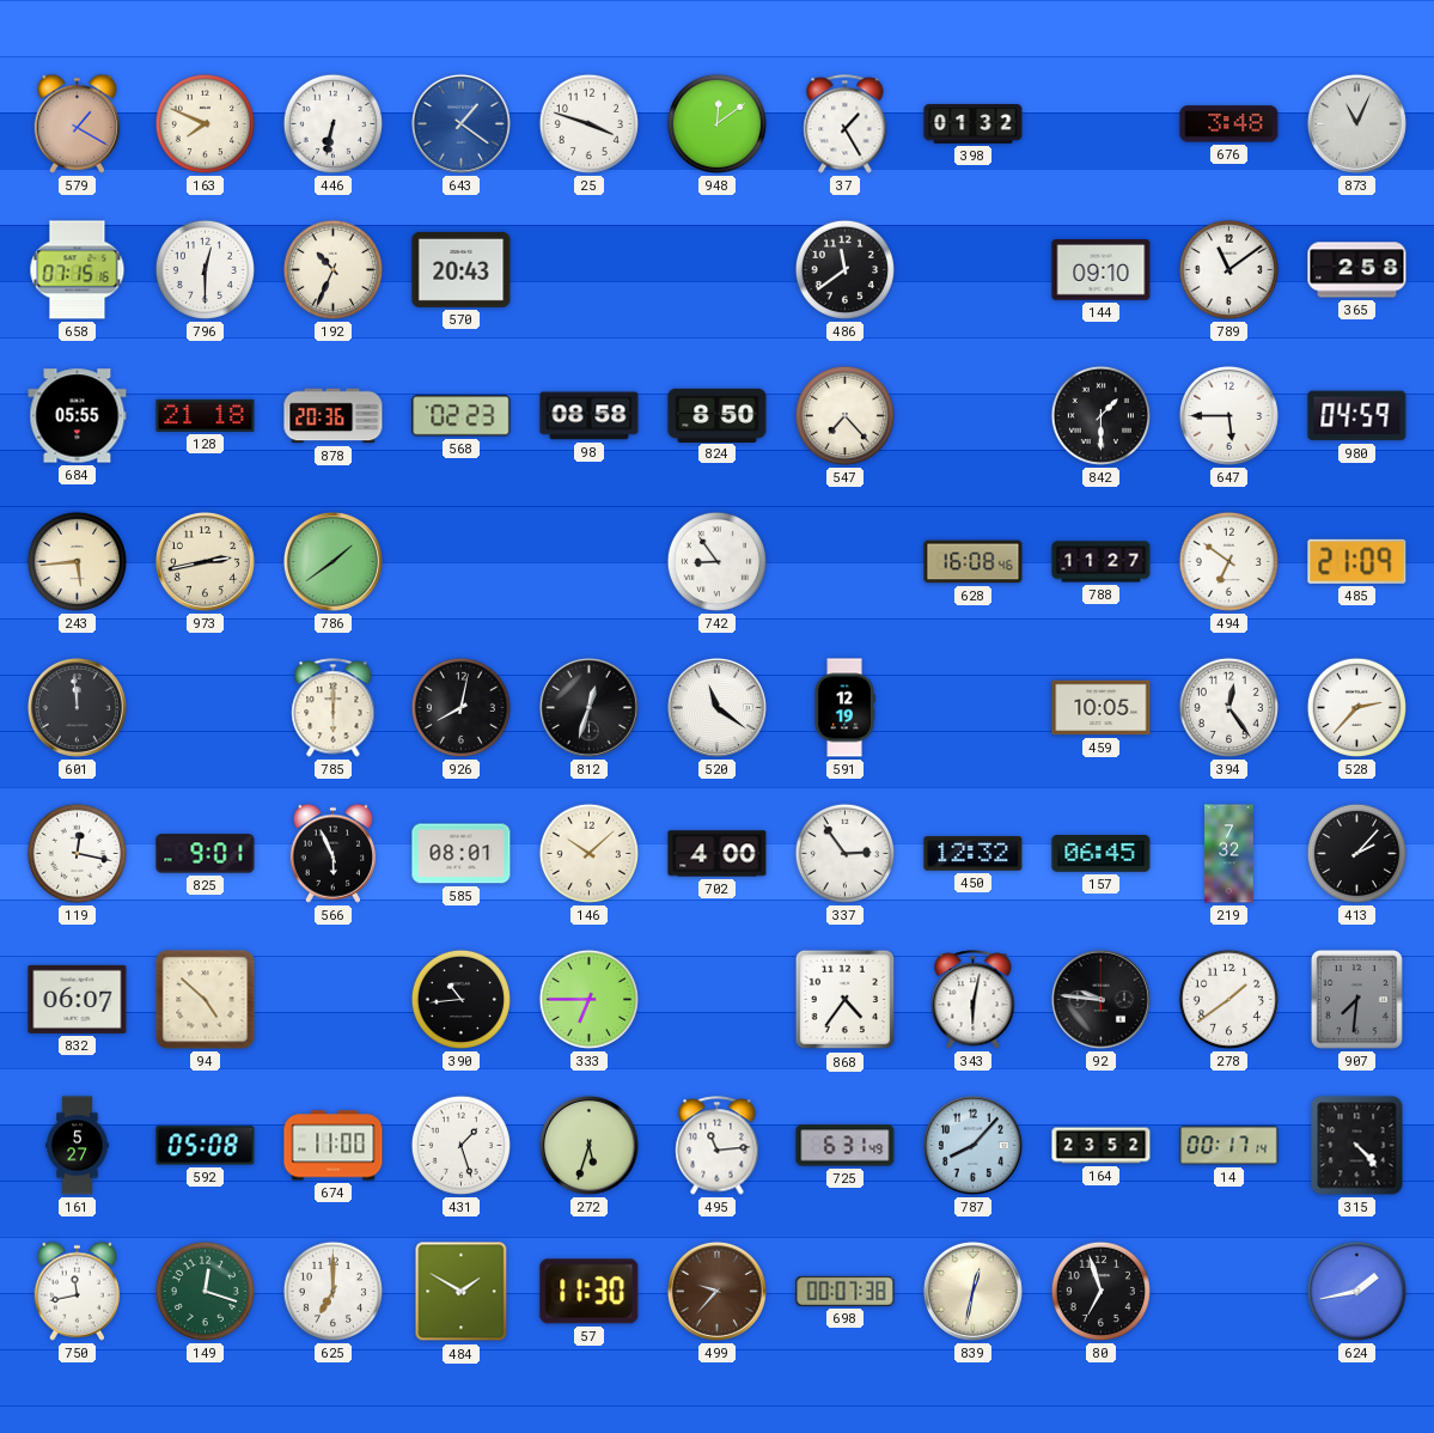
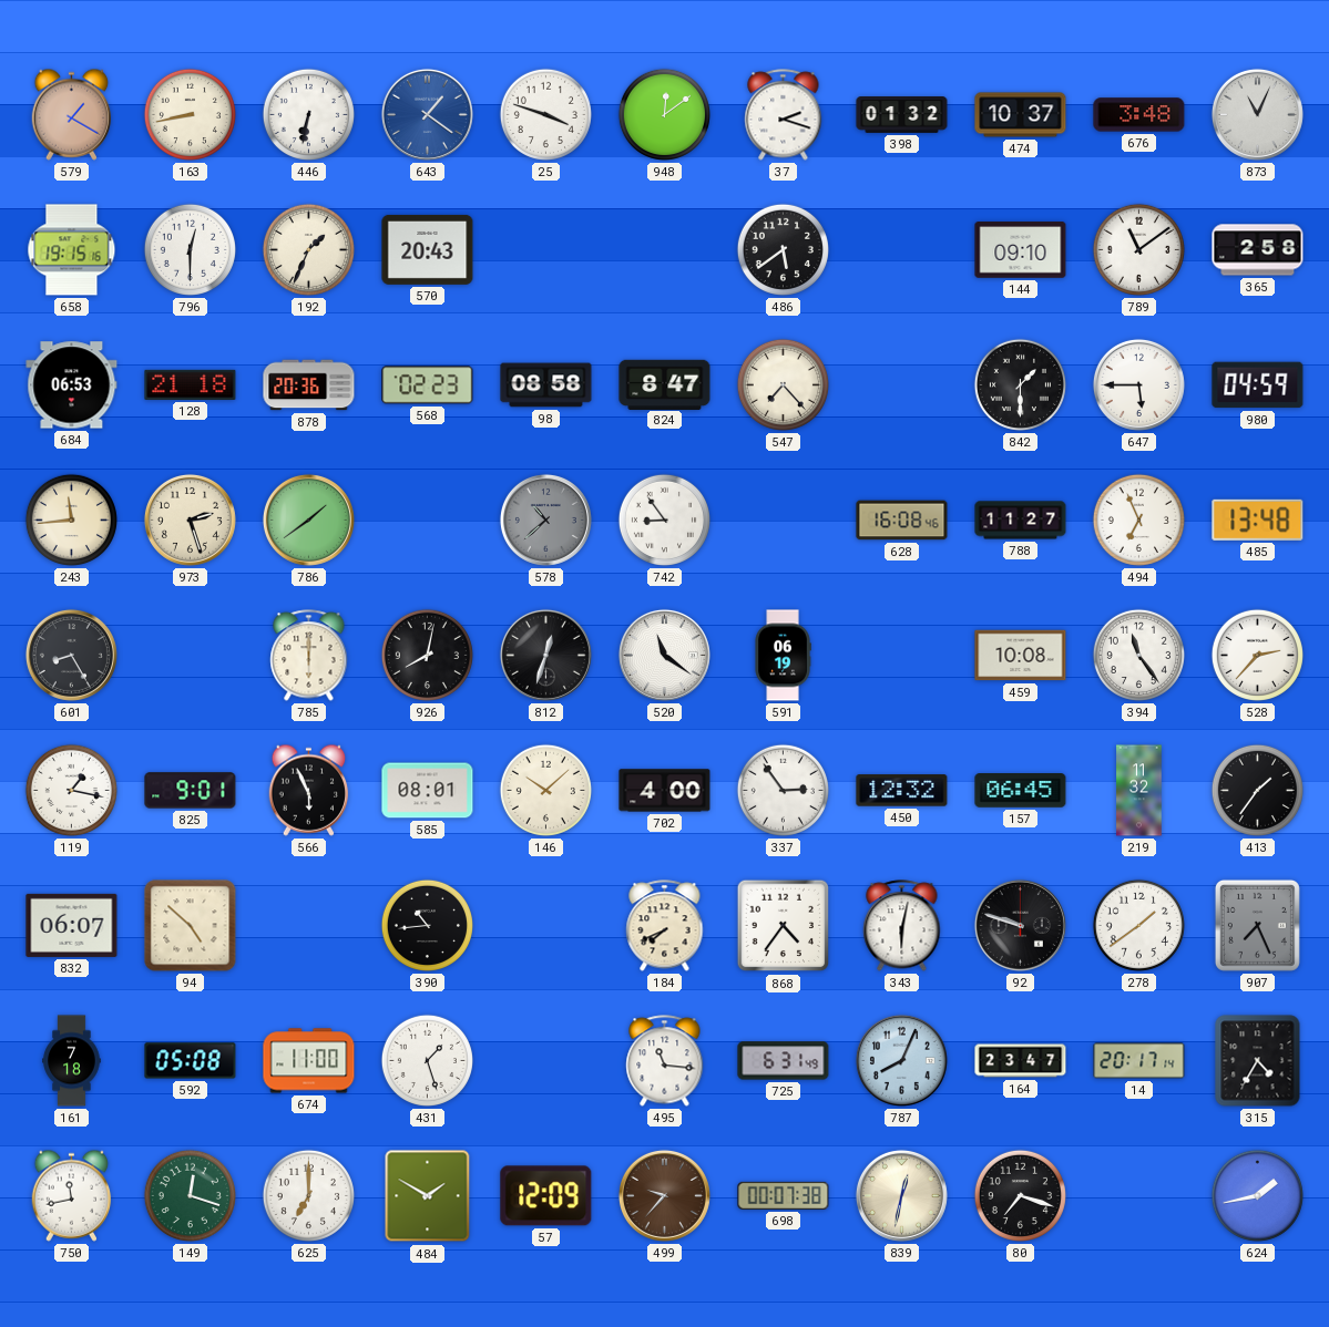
163: 7:49 -> 8:43
37: 1:25 -> 2:18
474: none -> 10:37
658: 07:15 -> 19:15
192: 10:34 -> 1:34
486: 11:39 -> 5:39
684: 05:55 -> 06:53
824: 8:50 -> 8:47
243: 5:44 -> 11:44
973: 2:43 -> 2:27
578: none -> 10:38
494: 6:51 -> 6:56
485: 21:09 -> 13:48
601: 11:59 -> 8:25
591: 12:19 -> 06:19
459: 10:05 -> 10:08
394: 12:24 -> 11:24
119: 12:17 -> 1:17
219: 7:32 -> 11:32
413: 2:07 -> 1:36
333: 6:45 -> none
184: none -> 7:41
92: 9:46 -> 9:48
907: 7:31 -> 7:26
161: 5:27 -> 7:18
272: 5:33 -> none
495: 11:14 -> 11:16
787: 8:07 -> 8:04
164: 23:52 -> 23:47
14: 00:17 -> 20:17
315: 4:23 -> 4:35
57: 11:30 -> 12:09
80: 6:57 -> 7:18
